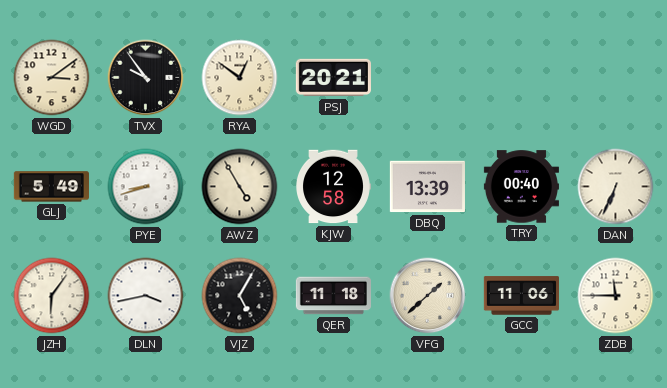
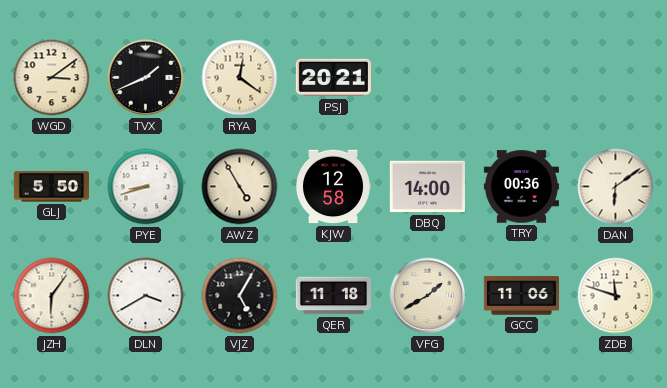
TVX: 9:54 -> 1:41
RYA: 12:51 -> 12:21
GLJ: 5:49 -> 5:50
DBQ: 13:39 -> 14:00
TRY: 00:40 -> 00:36
DAN: 6:34 -> 6:09
DLN: 3:43 -> 3:40
VFG: 1:38 -> 1:40
ZDB: 11:45 -> 11:48
